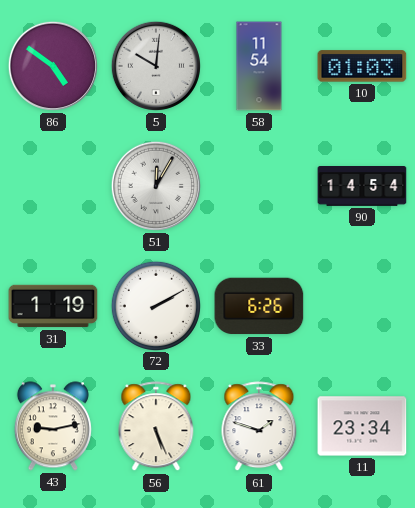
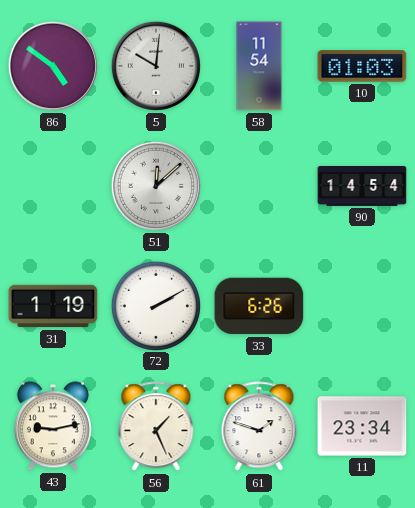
51: 12:05 -> 12:08
56: 5:26 -> 1:26
